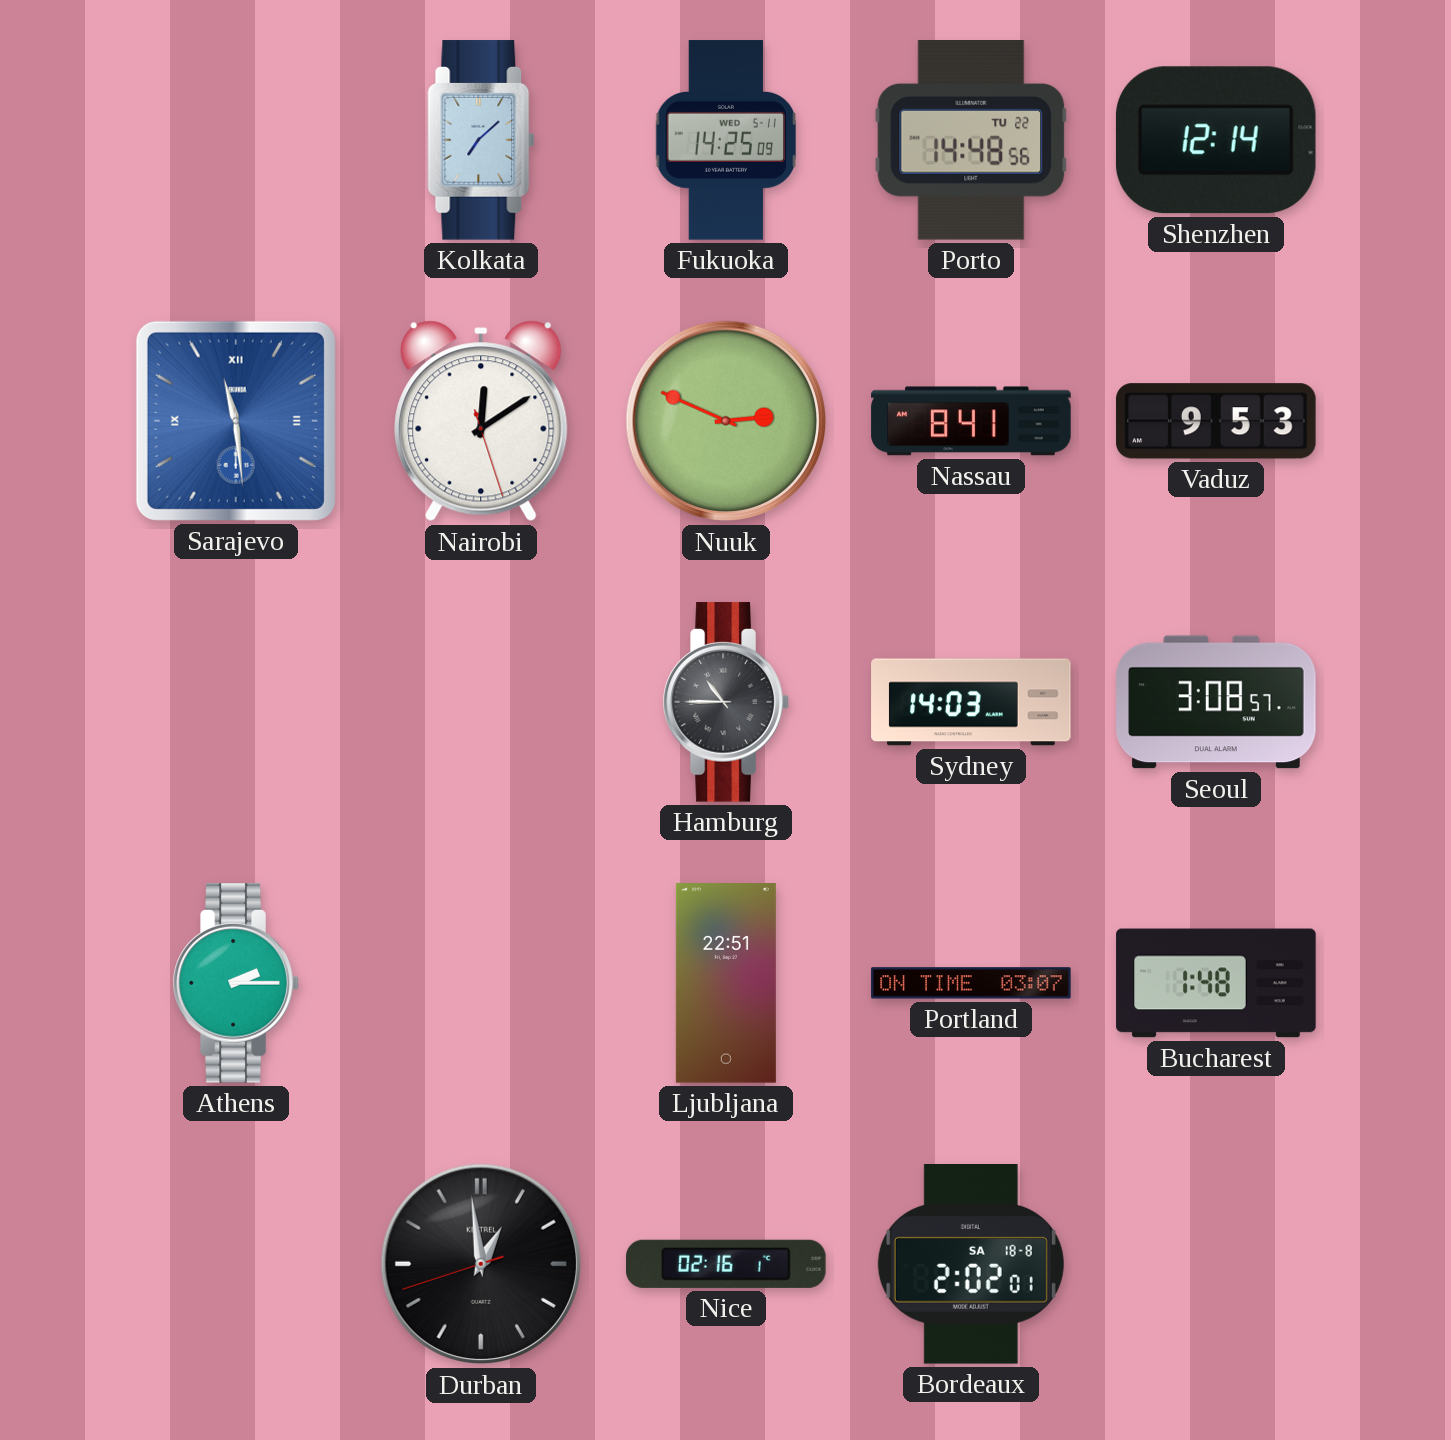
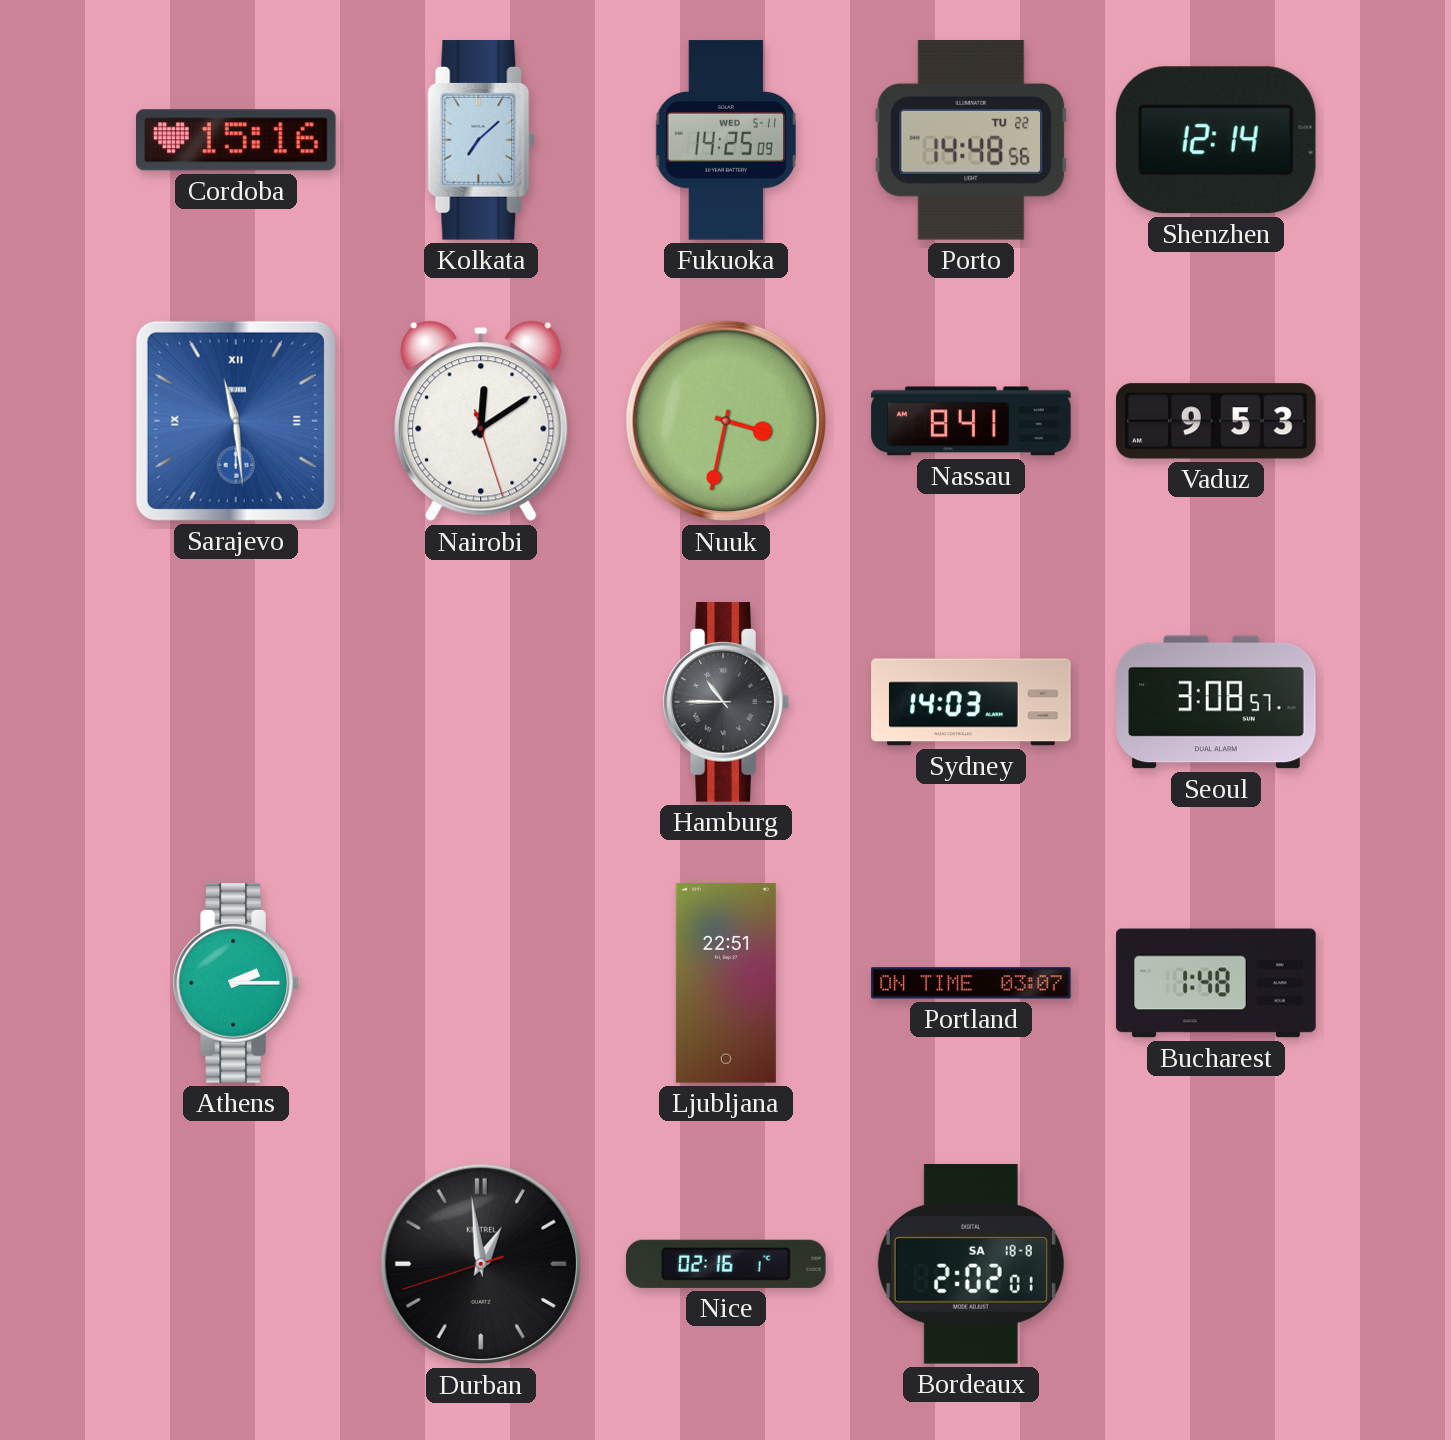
Cordoba: none -> 15:16
Nuuk: 2:49 -> 3:32
